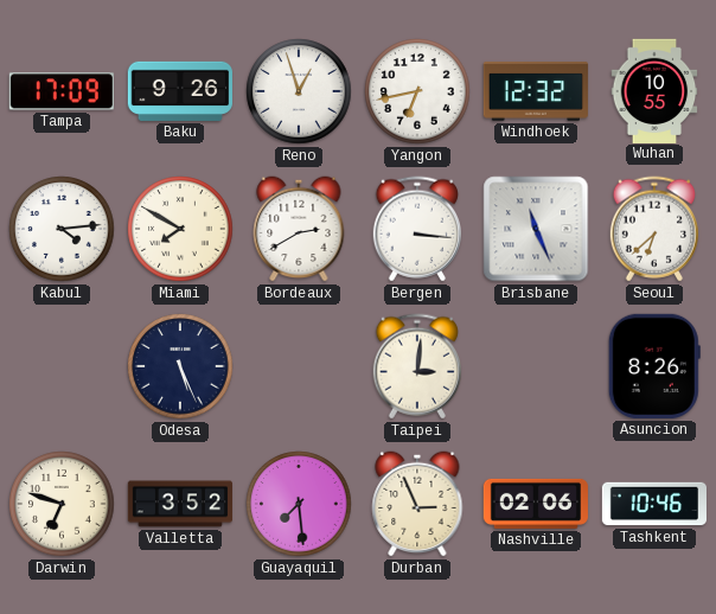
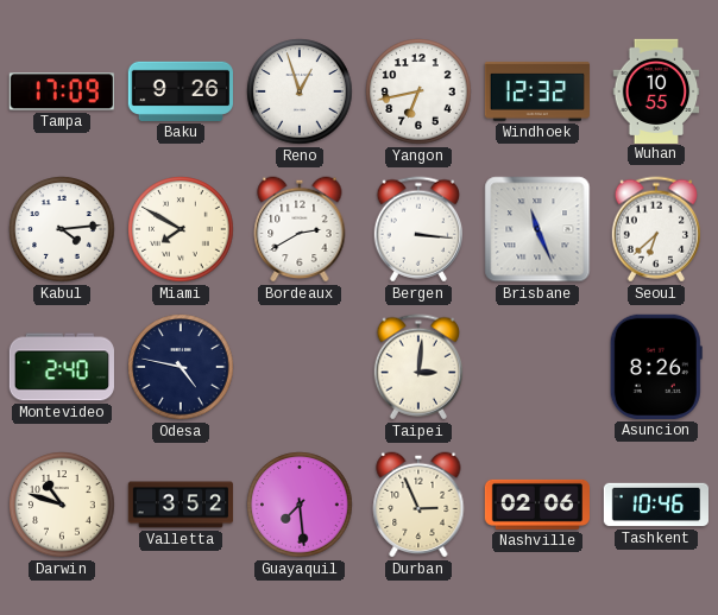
Montevideo: none -> 2:40
Odesa: 5:26 -> 4:47
Darwin: 6:48 -> 10:48
